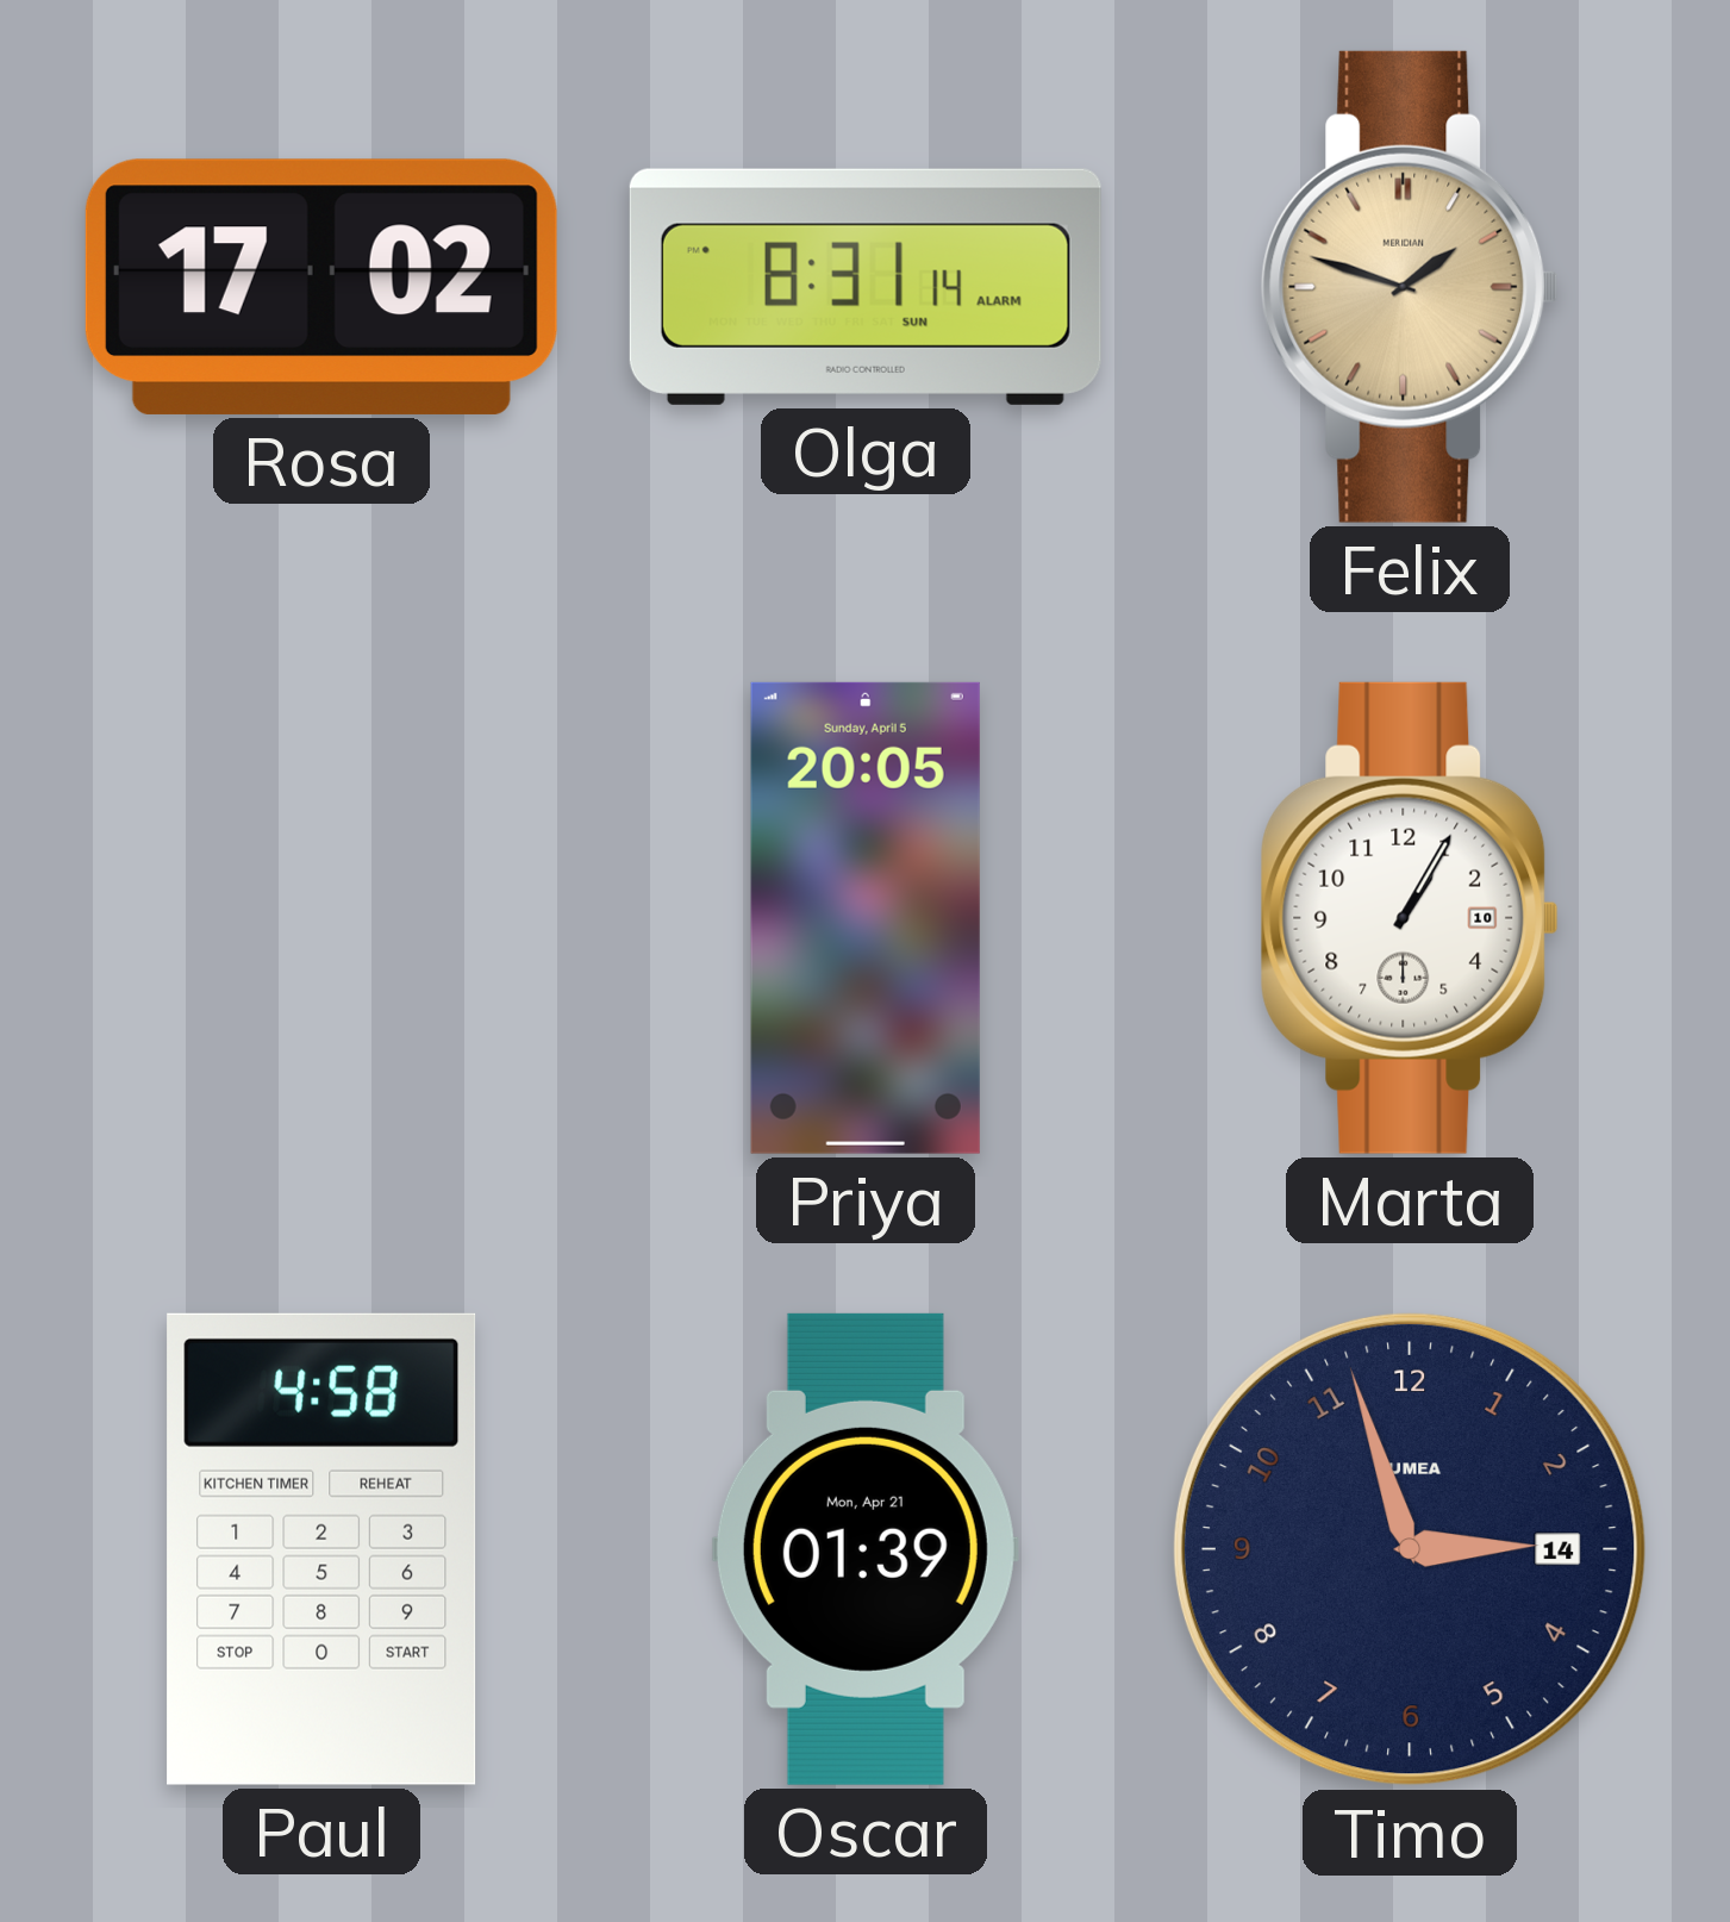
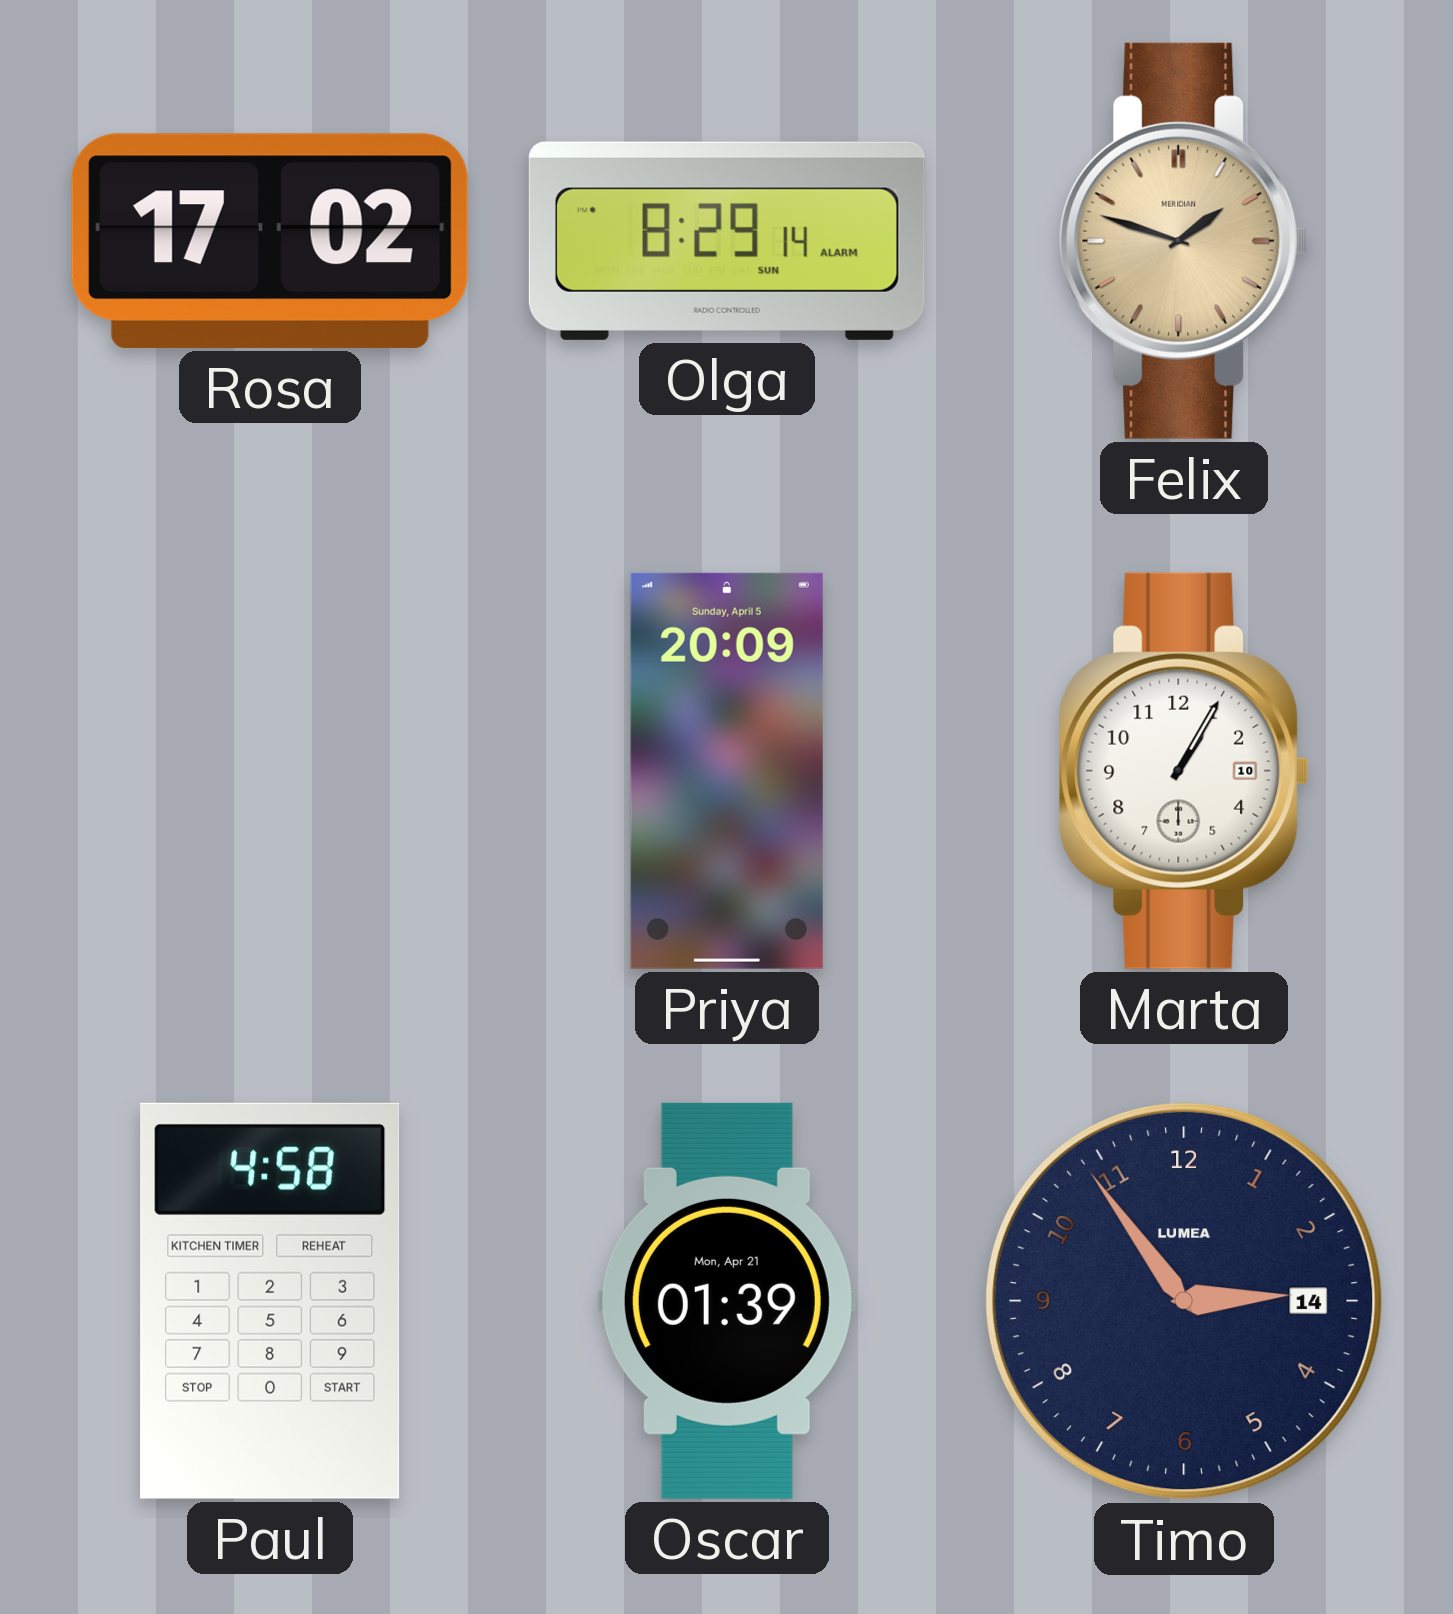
Olga: 8:31 -> 8:29
Priya: 20:05 -> 20:09
Timo: 2:57 -> 2:54
